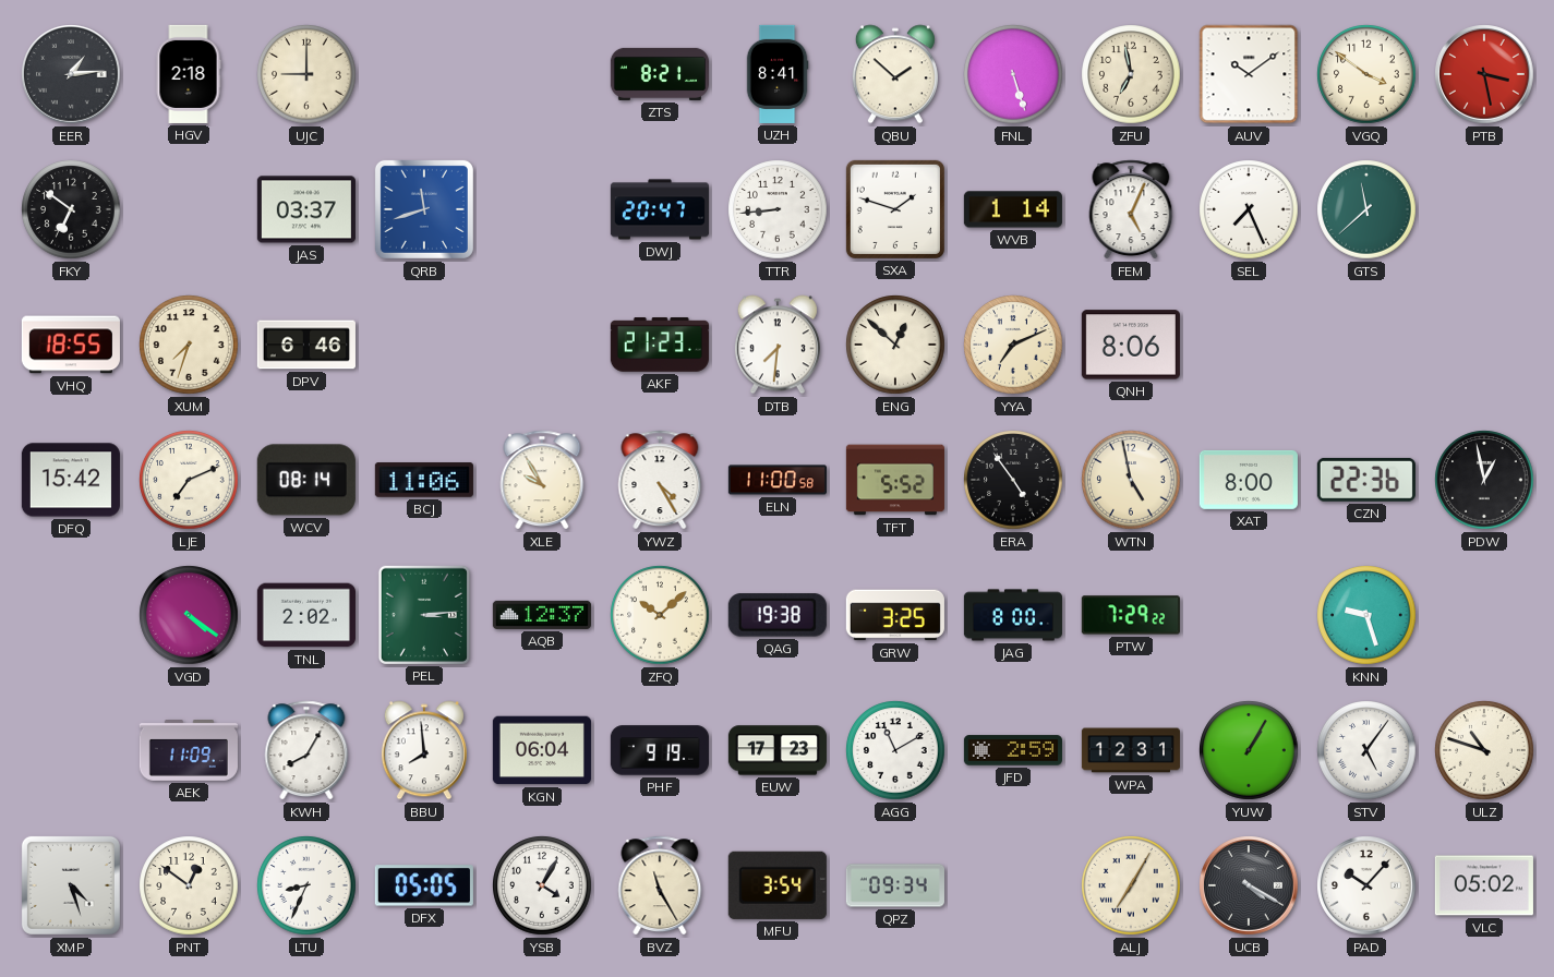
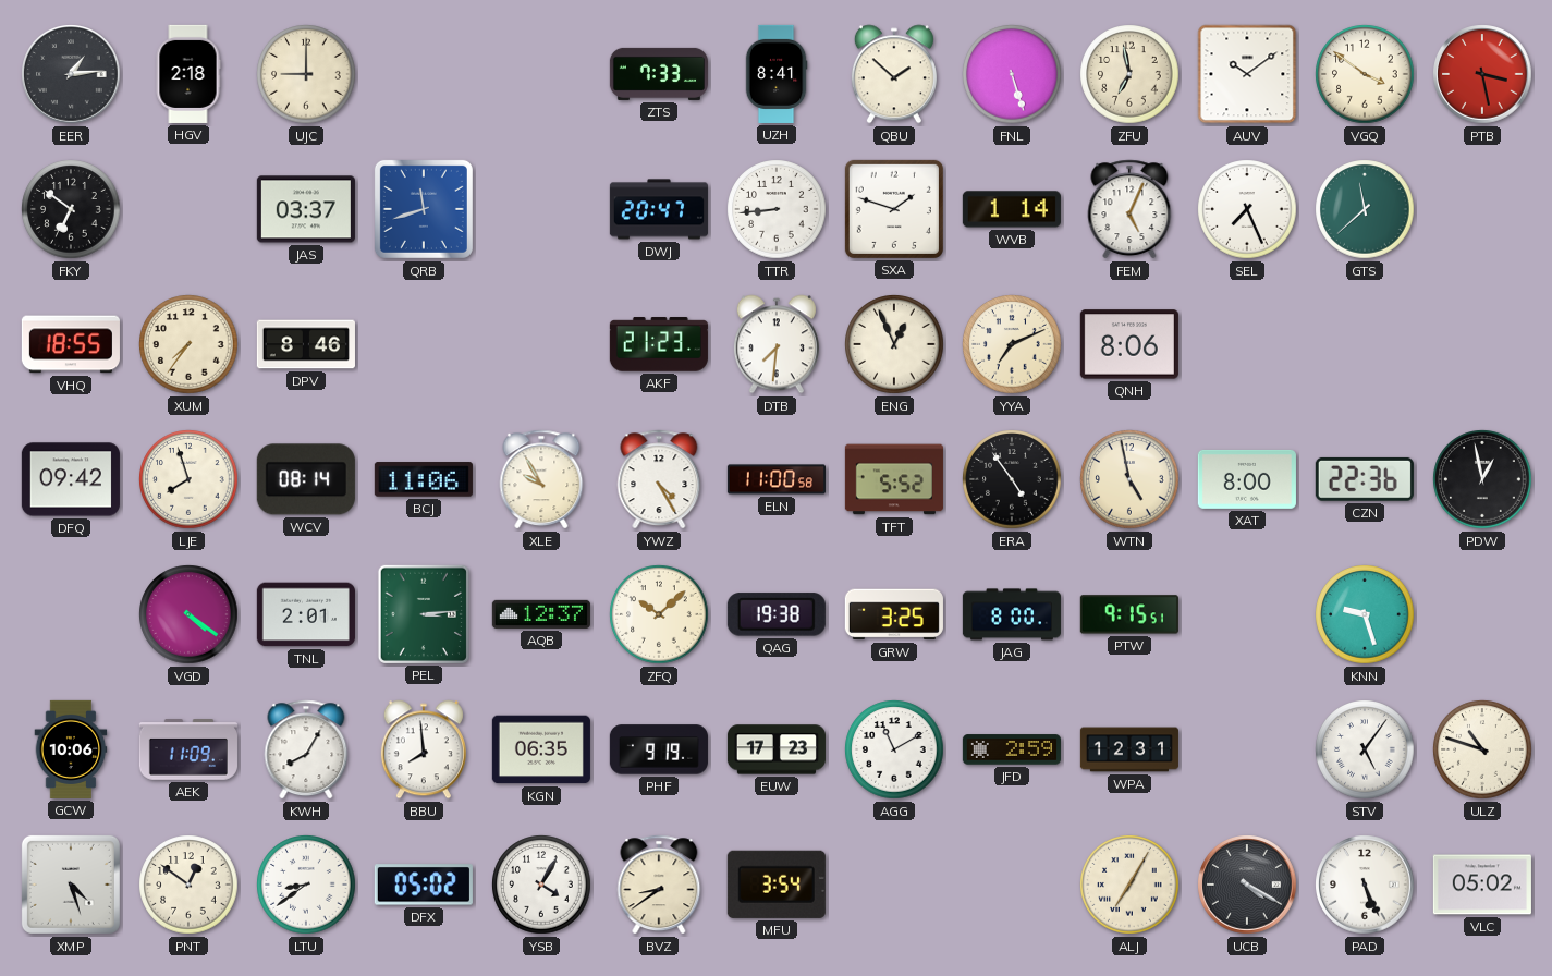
ZTS: 8:21 -> 7:33
XUM: 7:33 -> 7:36
DPV: 6:46 -> 8:46
ENG: 12:52 -> 12:56
DFQ: 15:42 -> 09:42
LJE: 7:11 -> 7:57
TNL: 2:02 -> 2:01
PTW: 7:29 -> 9:15
GCW: none -> 10:06
KGN: 06:04 -> 06:35
YUW: 1:05 -> none
LTU: 8:34 -> 8:39
DFX: 05:05 -> 05:02
BVZ: 11:25 -> 8:39
QPZ: 09:34 -> none
PAD: 10:07 -> 5:26
